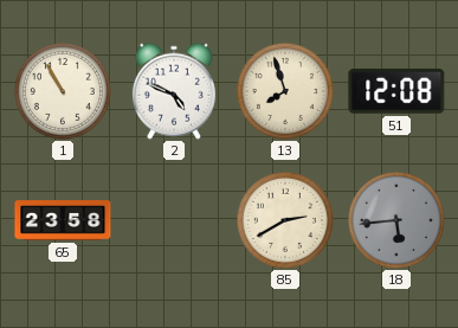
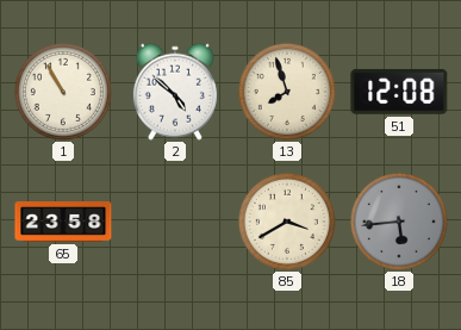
2: 4:49 -> 4:52
85: 2:40 -> 3:40
